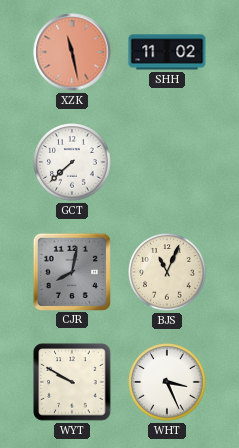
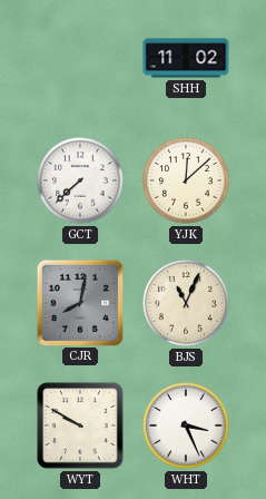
XZK: 11:28 -> none
YJK: none -> 12:08
